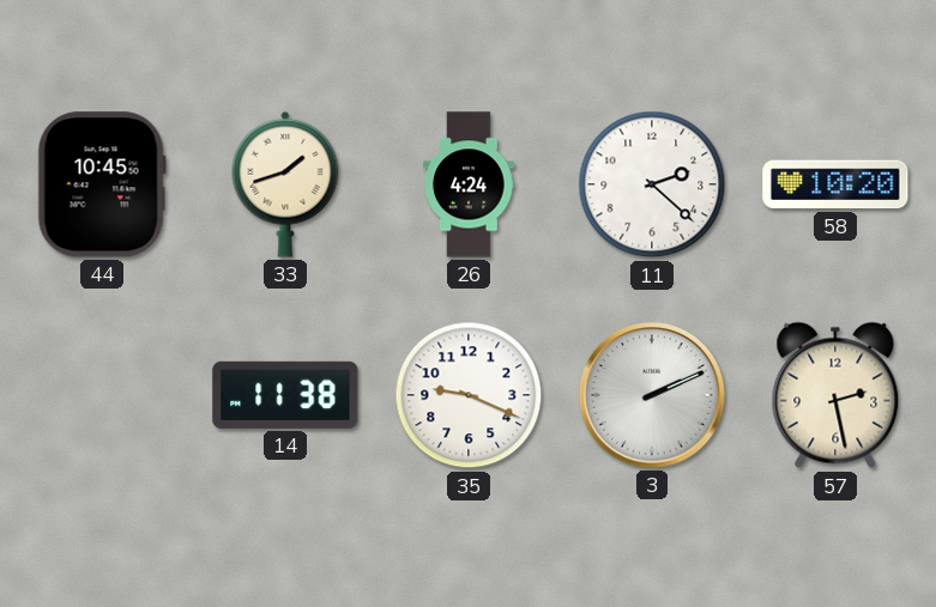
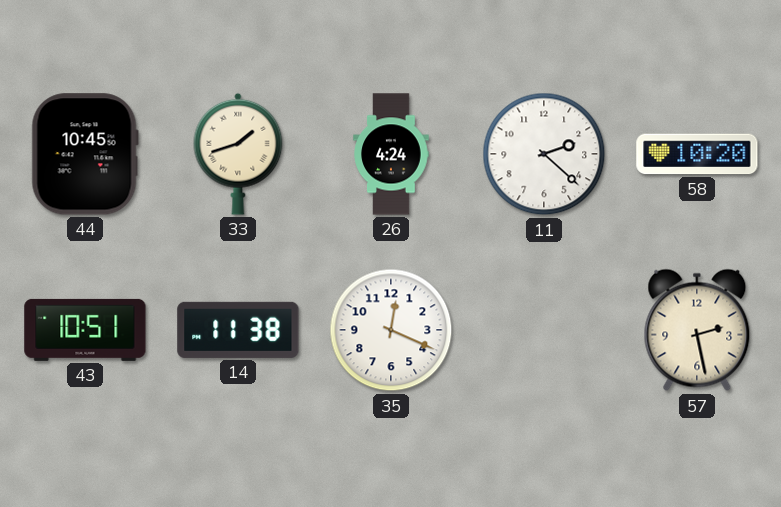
43: none -> 10:51
35: 9:19 -> 12:19
3: 2:11 -> none
